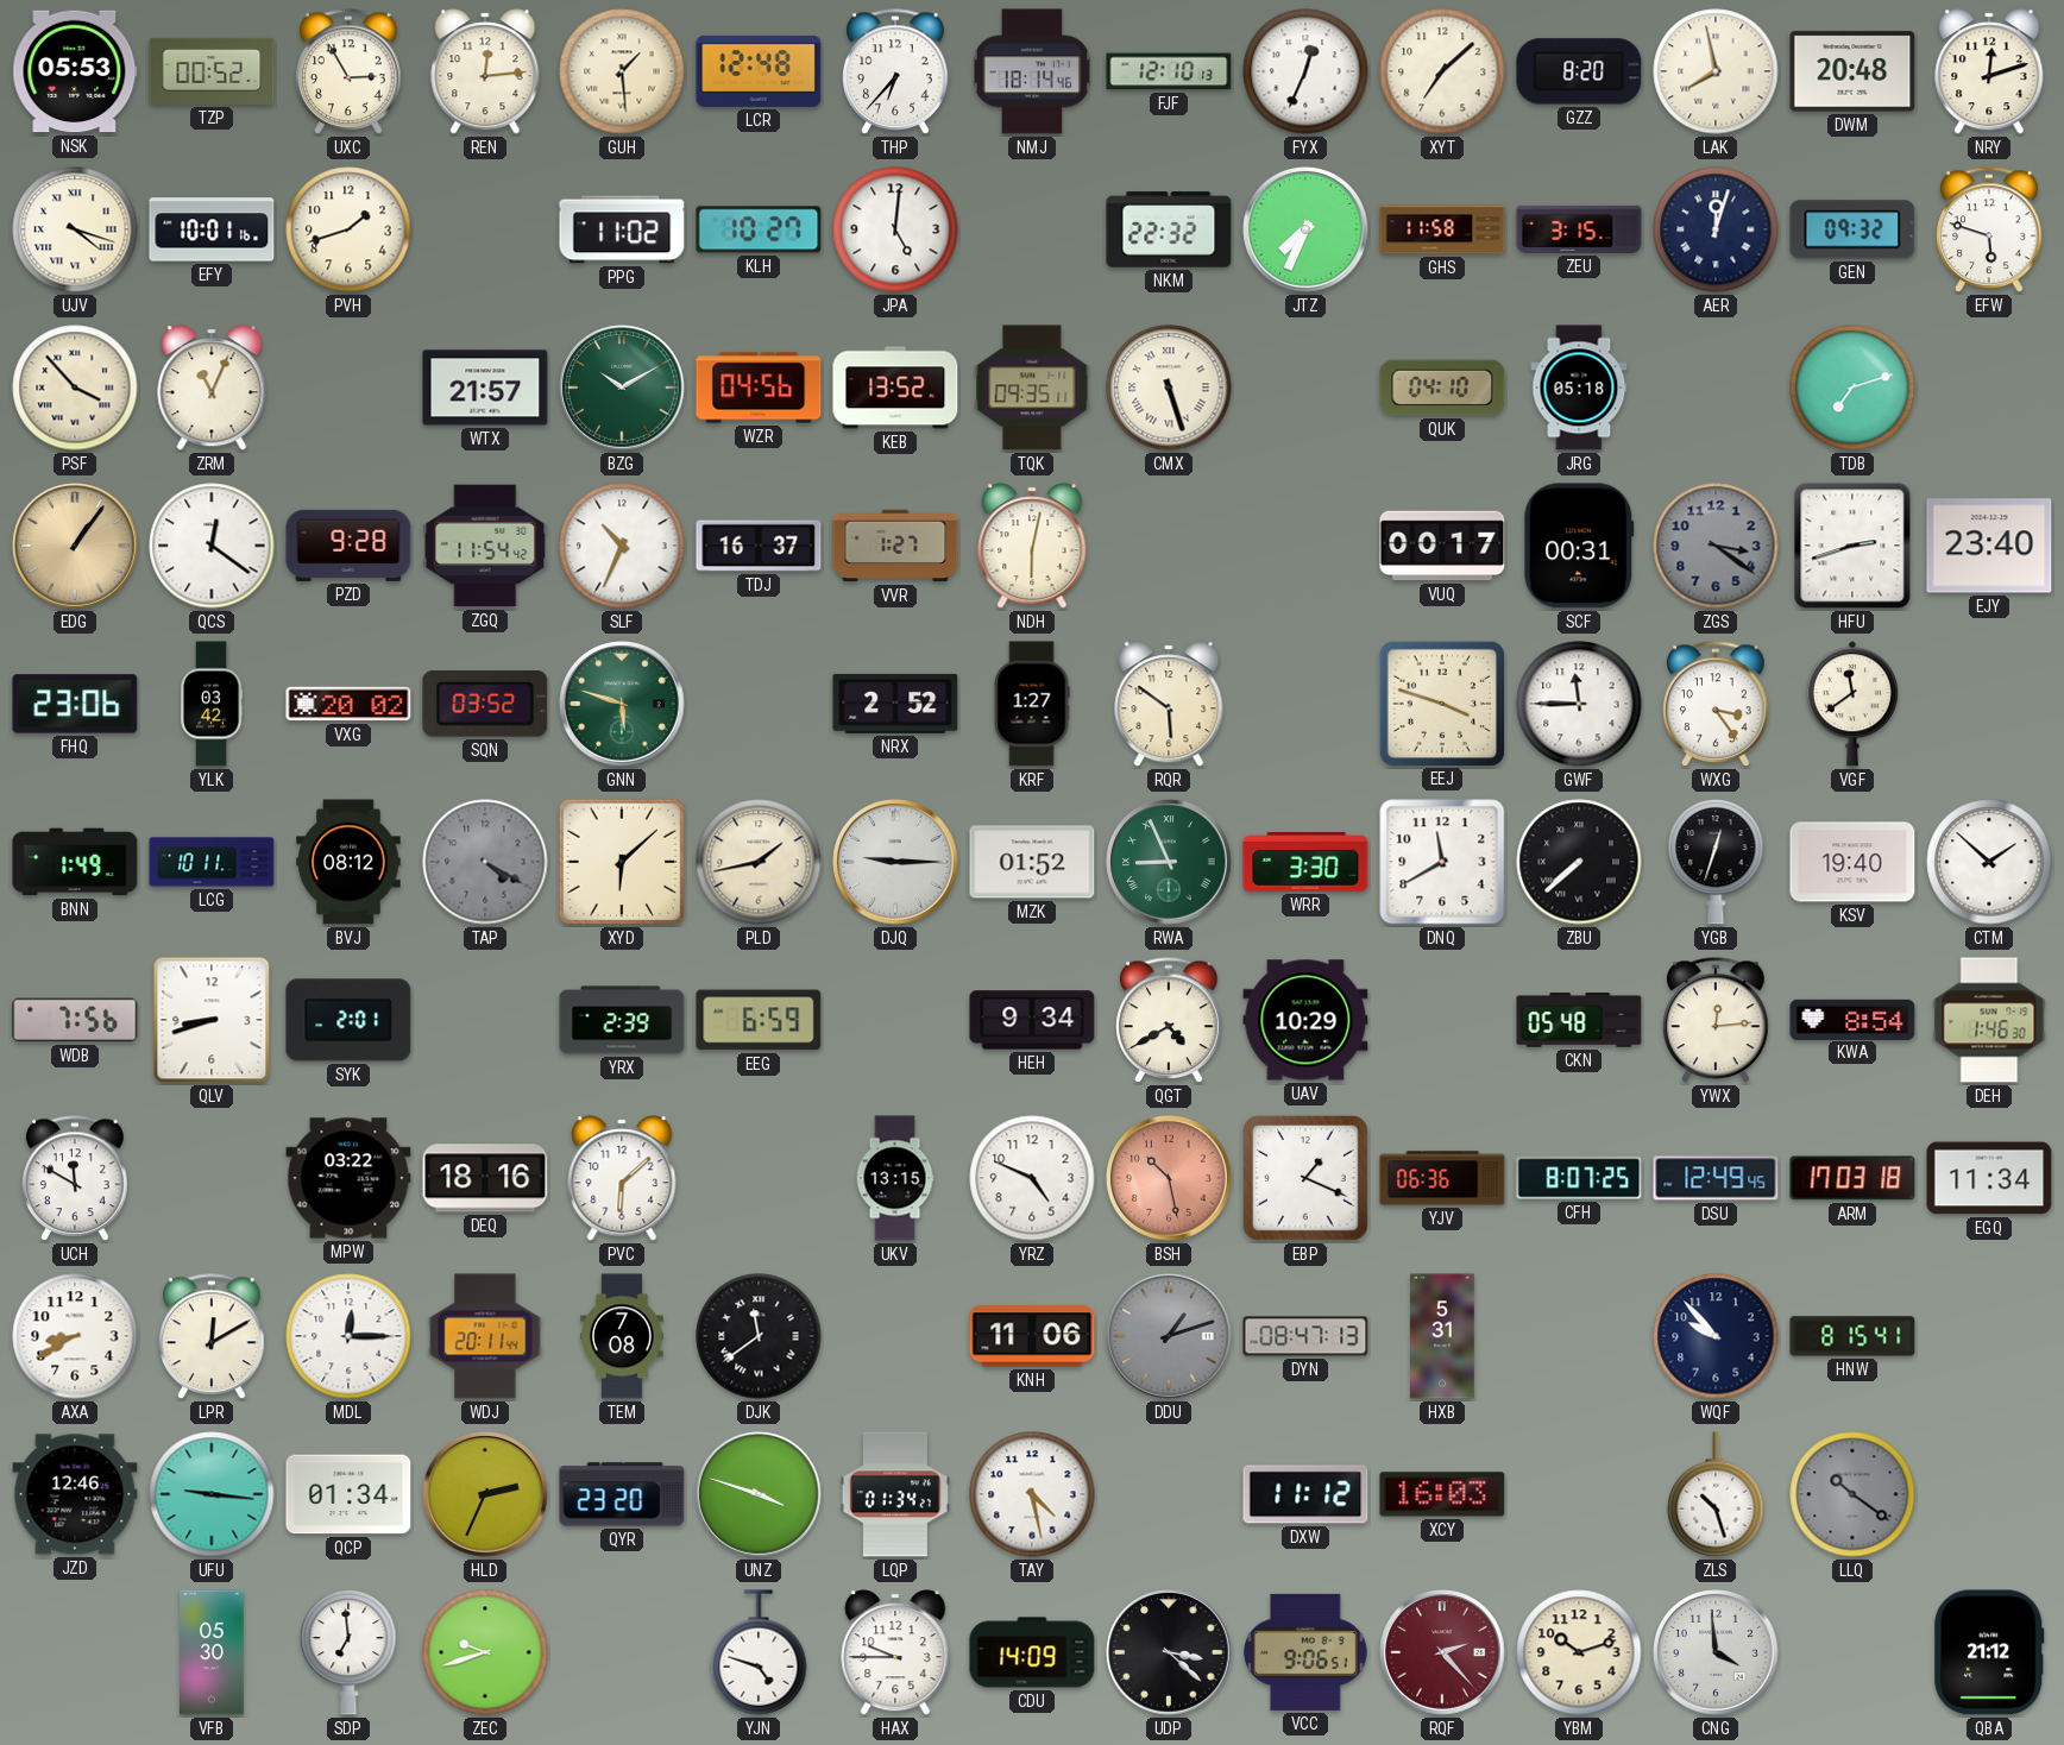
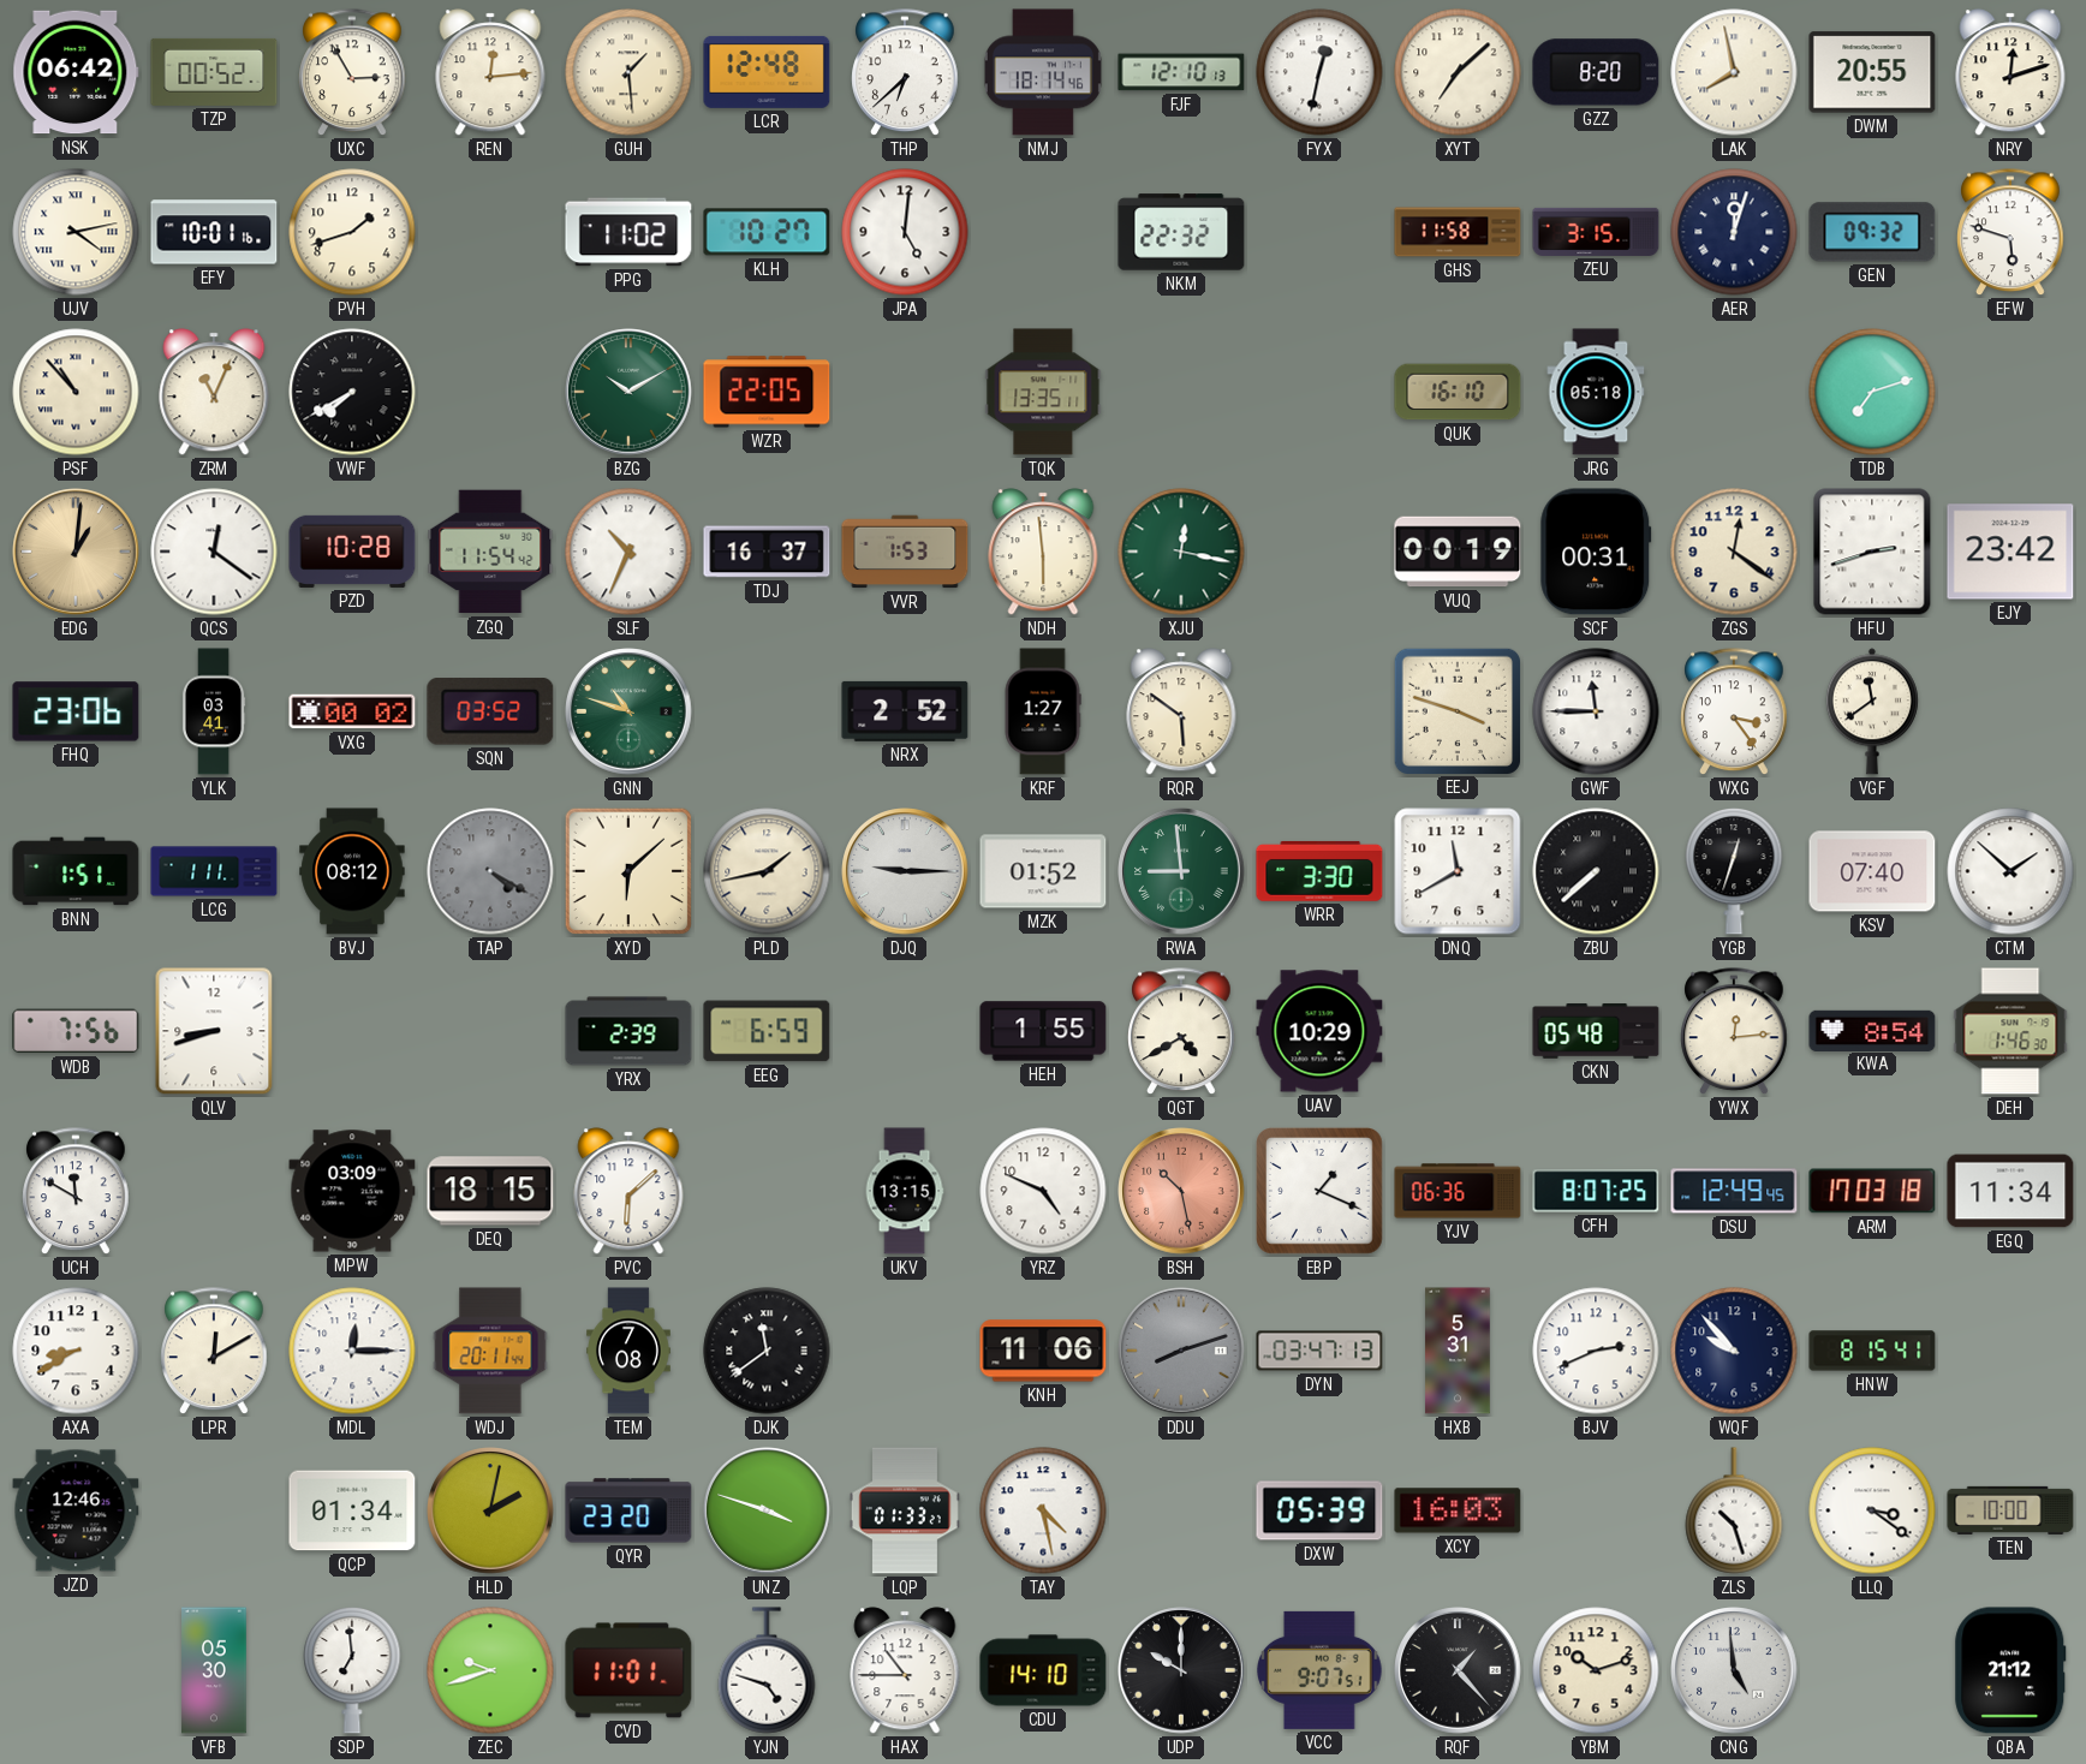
NSK: 05:53 -> 06:42
THP: 6:37 -> 6:38
FYX: 12:34 -> 12:32
DWM: 20:48 -> 20:55
UJV: 4:18 -> 4:13
JTZ: 7:34 -> none
PSF: 3:53 -> 10:53
VWF: none -> 7:40
WTX: 21:57 -> none
WZR: 04:56 -> 22:05
KEB: 13:52 -> none
TQK: 09:35 -> 13:35
CMX: 5:27 -> none
QUK: 04:10 -> 16:10
EDG: 1:06 -> 1:01
PZD: 9:28 -> 10:28
VVR: 1:27 -> 1:53
NDH: 6:02 -> 5:59
XJU: none -> 12:17
VUQ: 00:17 -> 00:19
ZGS: 3:21 -> 12:21
ZGS dial: grey -> cream
EJY: 23:40 -> 23:42
YLK: 03:42 -> 03:41
VXG: 20:02 -> 00:02
GNN: 5:48 -> 10:48
BNN: 1:49 -> 1:51
LCG: 10:11 -> 1:11
RWA: 8:56 -> 8:59
KSV: 19:40 -> 07:40
SYK: 2:01 -> none
HEH: 9:34 -> 1:55
MPW: 03:22 -> 03:09
DEQ: 18:16 -> 18:15
DDU: 1:12 -> 8:12
DYN: 08:47 -> 03:47
BJV: none -> 2:41
UFU: 9:16 -> none
HLD: 2:34 -> 2:02
LQP: 01:34 -> 01:33
DXW: 11:12 -> 05:39
LLQ: 10:21 -> 3:21
LLQ dial: grey -> white
TEN: none -> 10:00
CVD: none -> 11:01
HAX: 9:45 -> 10:45
CDU: 14:09 -> 14:10
UDP: 3:22 -> 10:00
VCC: 9:06 -> 9:07
RQF: 2:23 -> 1:23
RQF dial: burgundy -> black
CNG: 3:59 -> 4:59
